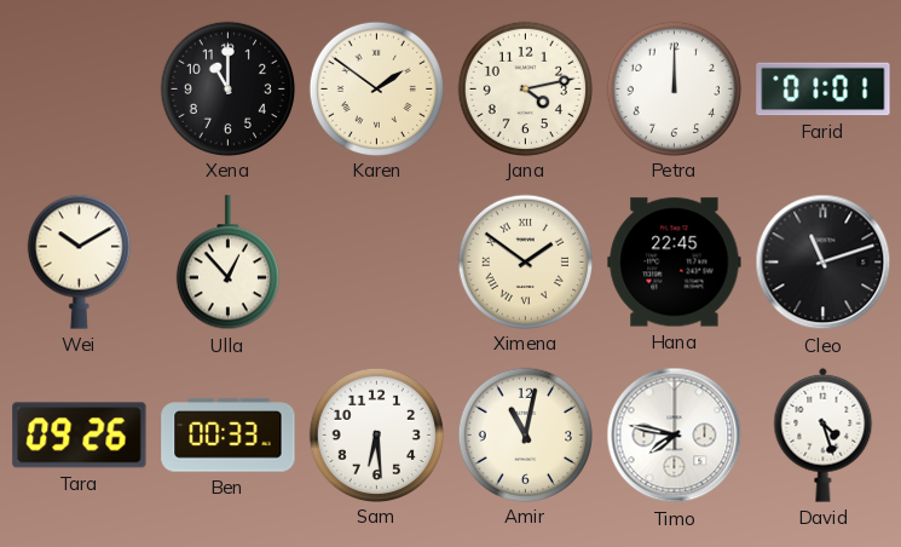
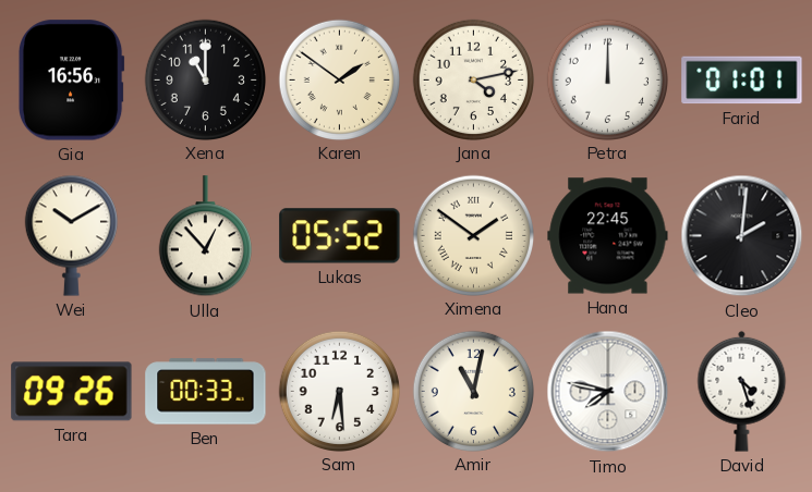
Gia: none -> 16:56
Lukas: none -> 05:52
Cleo: 11:12 -> 2:01
